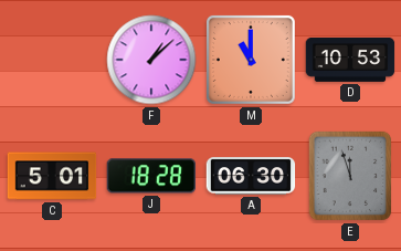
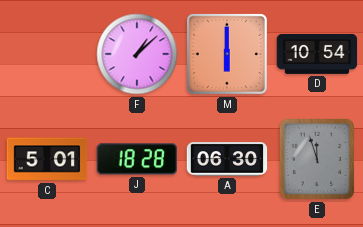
M: 11:00 -> 6:00
D: 10:53 -> 10:54
